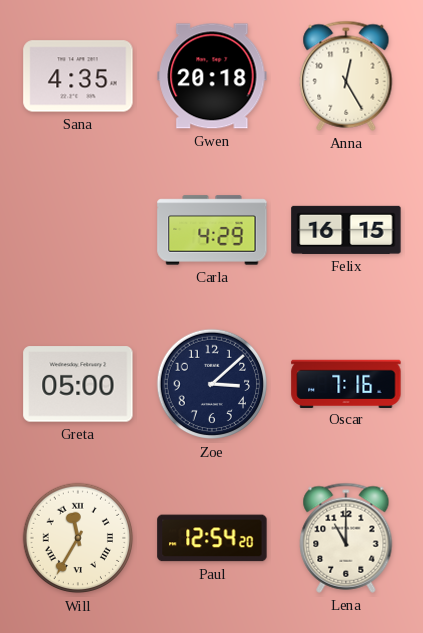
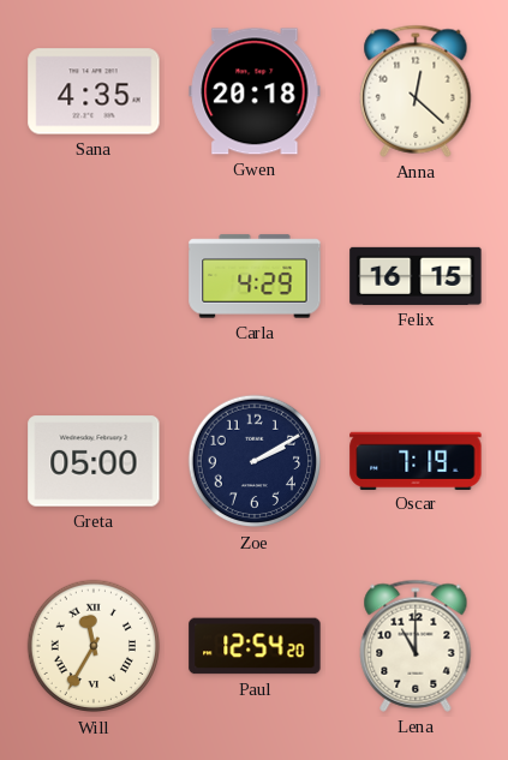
Anna: 12:25 -> 12:22
Zoe: 3:08 -> 2:10
Oscar: 7:16 -> 7:19
